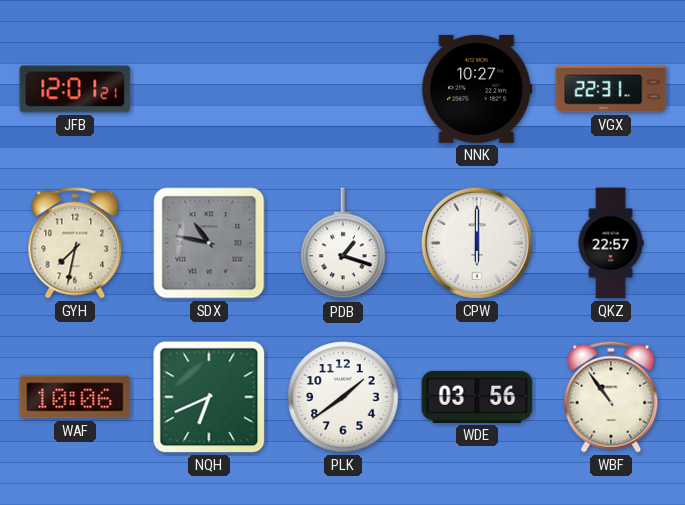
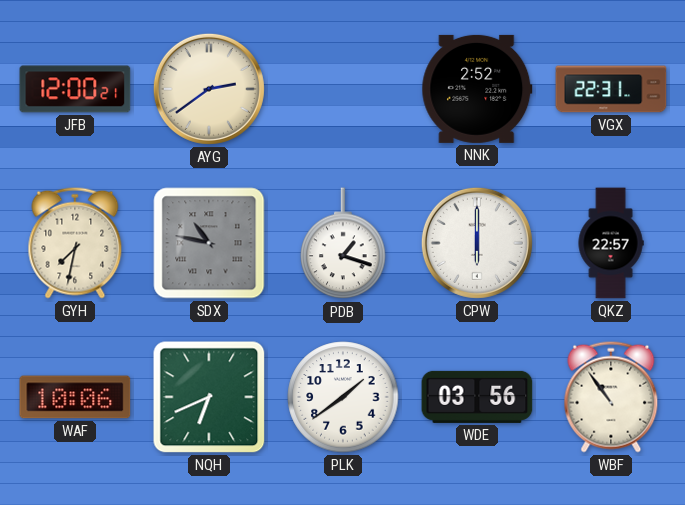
JFB: 12:01 -> 12:00
AYG: none -> 2:39
NNK: 10:27 -> 2:52
